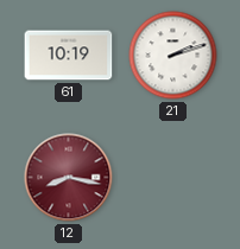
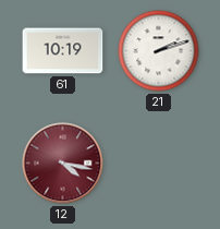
12: 8:17 -> 4:17
